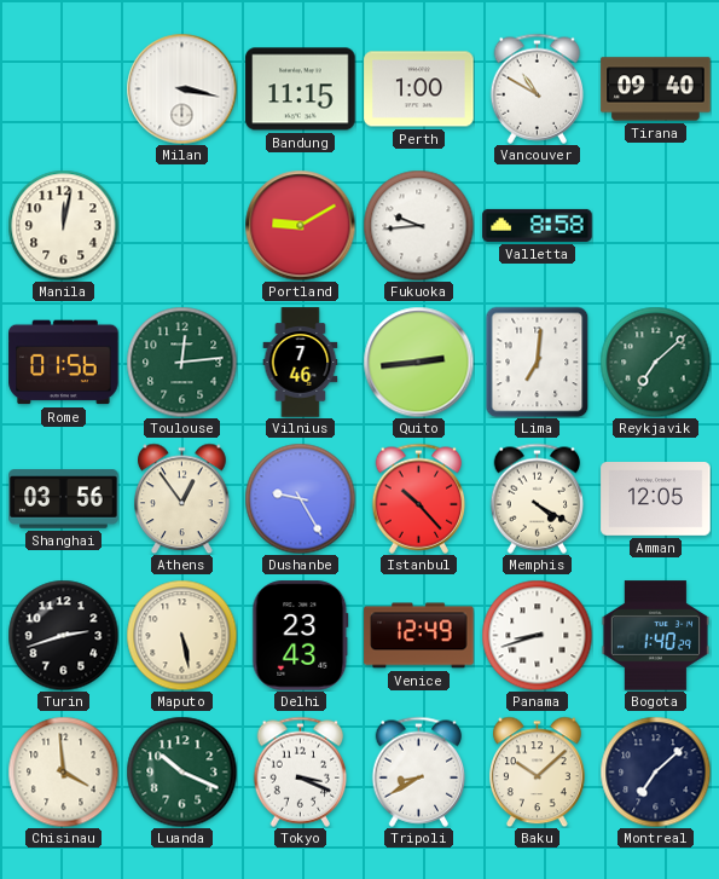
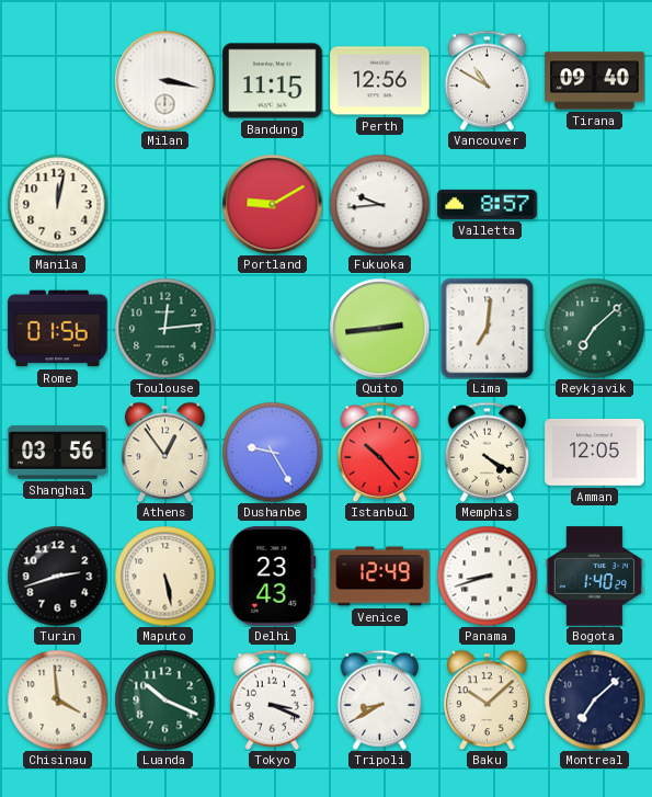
Perth: 1:00 -> 12:56
Valletta: 8:58 -> 8:57
Vilnius: 7:46 -> none
